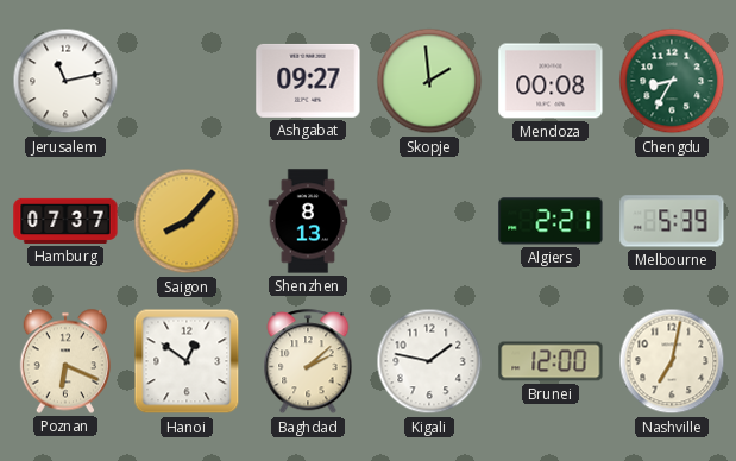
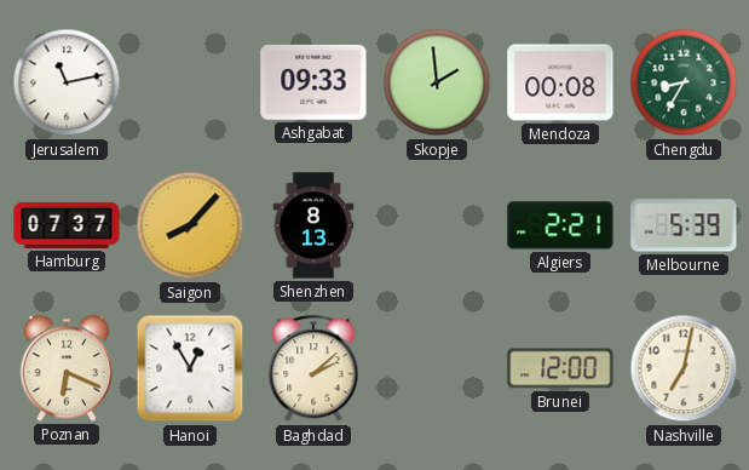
Ashgabat: 09:27 -> 09:33
Hanoi: 12:51 -> 12:55
Kigali: 1:47 -> none
